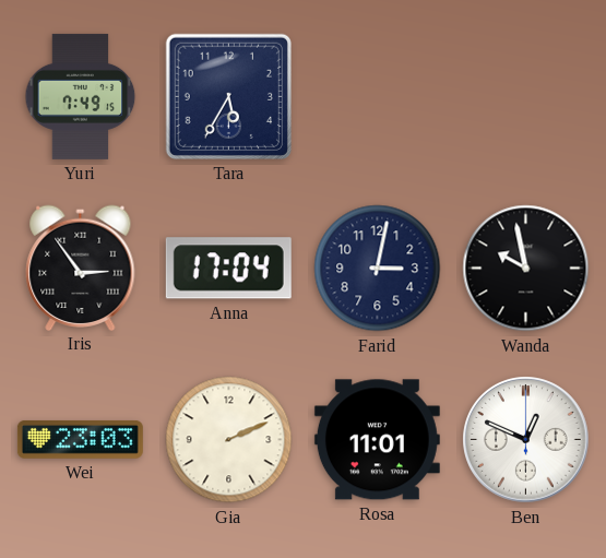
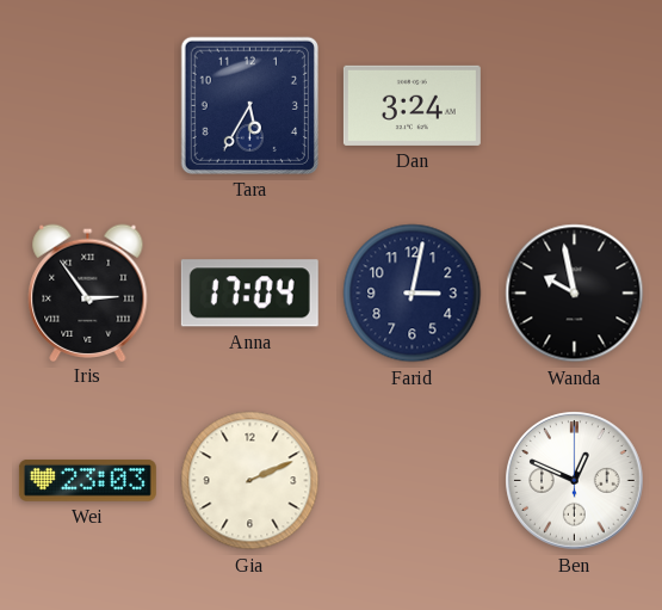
Yuri: 7:49 -> none
Dan: none -> 3:24
Rosa: 11:01 -> none
